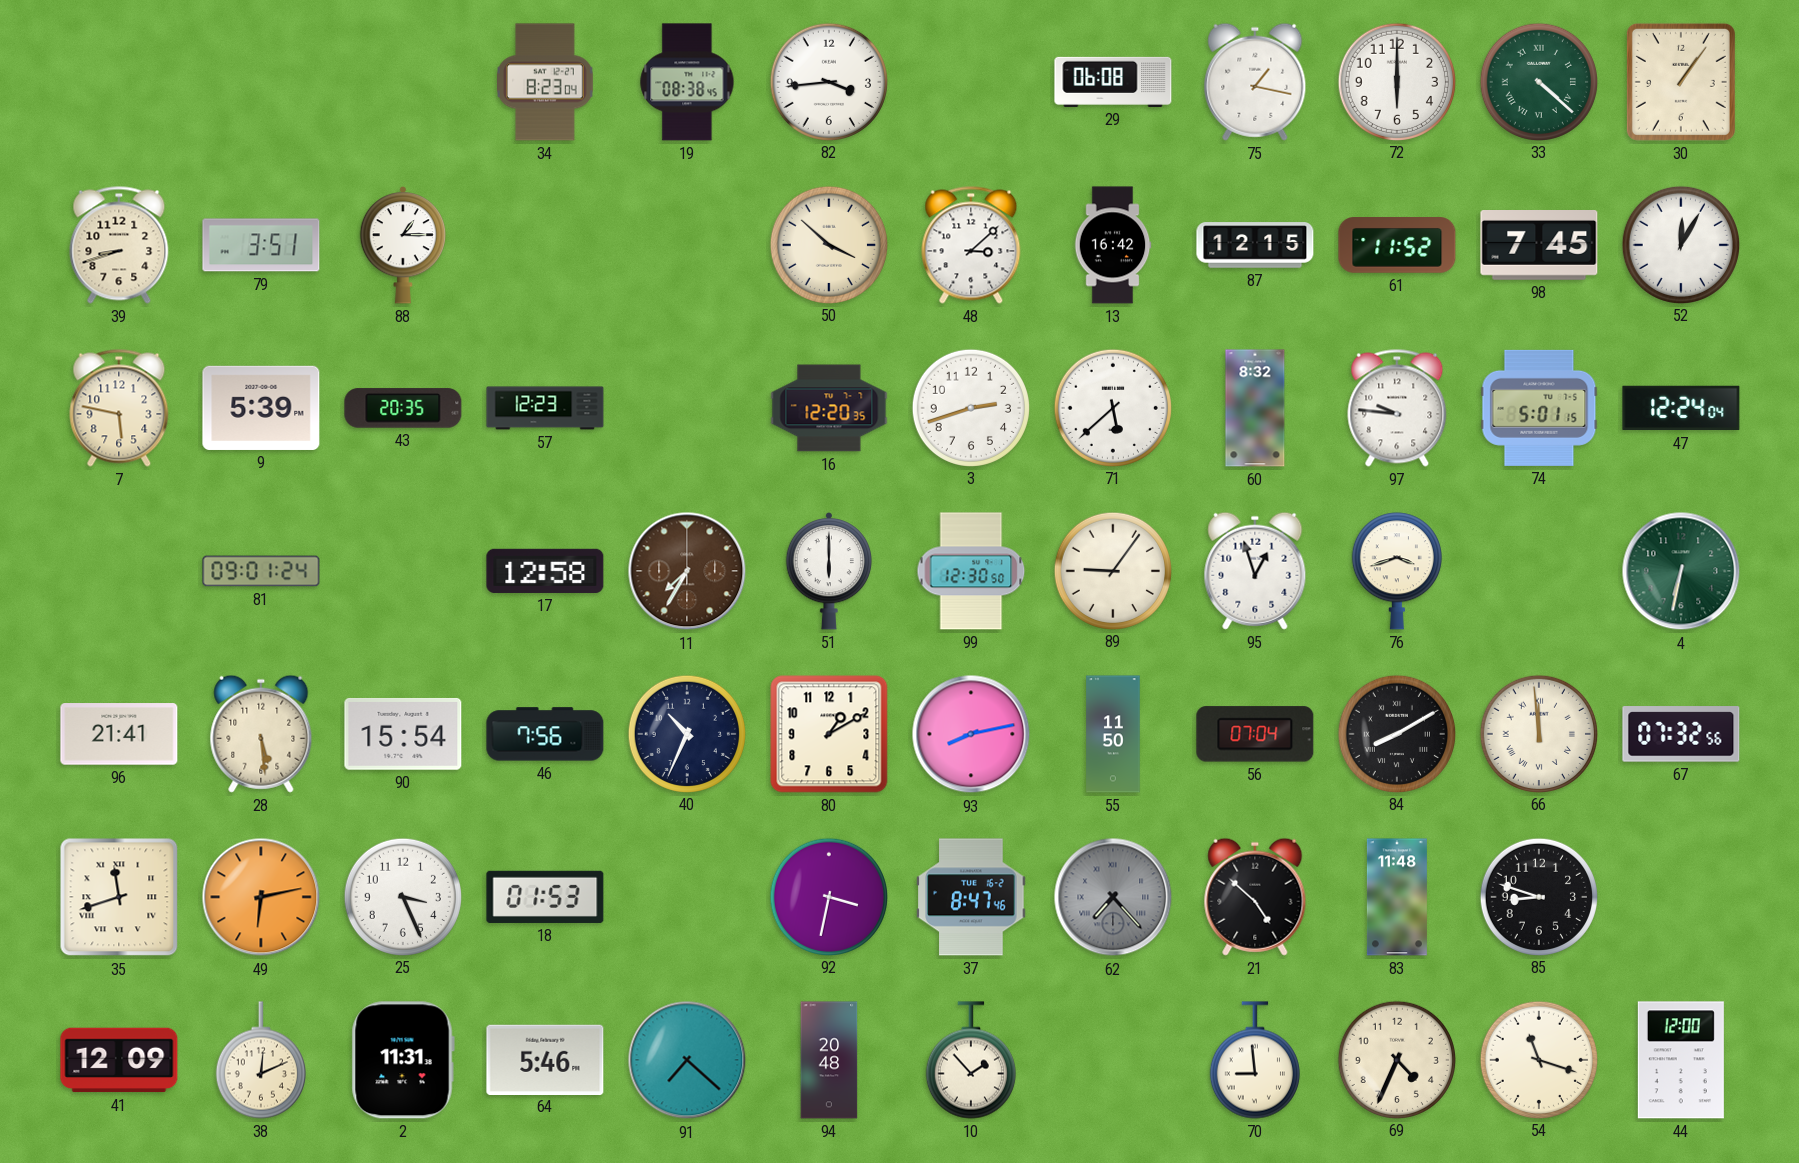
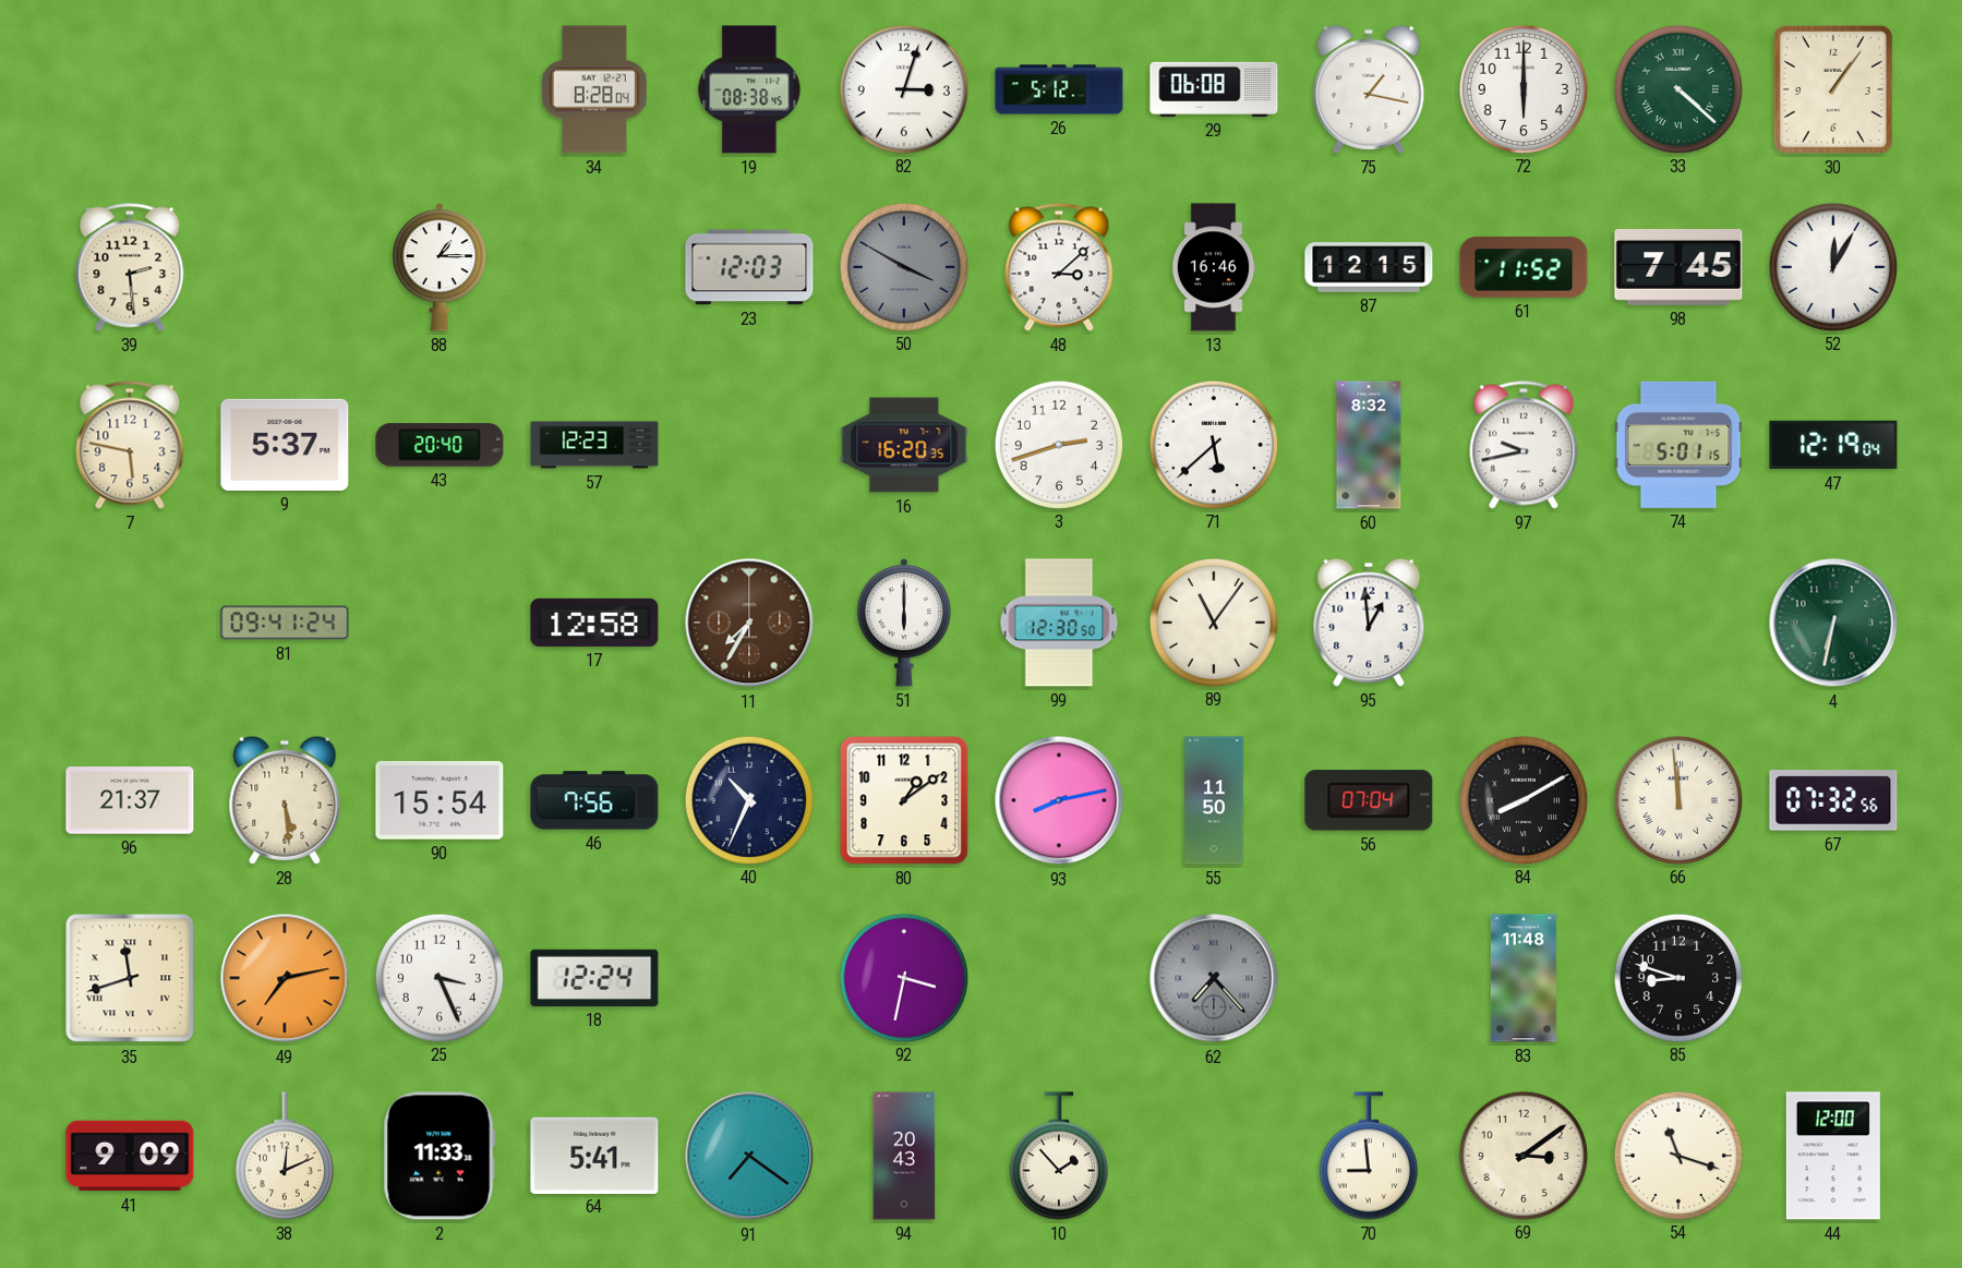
34: 8:23 -> 8:28
82: 3:44 -> 3:03
26: none -> 5:12
39: 8:42 -> 2:29
79: 3:51 -> none
23: none -> 12:03
50: 3:52 -> 3:50
50 dial: cream -> grey
13: 16:42 -> 16:46
9: 5:39 -> 5:37
43: 20:35 -> 20:40
16: 12:20 -> 16:20
97: 9:46 -> 9:43
47: 12:24 -> 12:19
81: 09:01 -> 09:41
89: 9:06 -> 11:06
95: 12:57 -> 12:59
76: 3:42 -> none
96: 21:41 -> 21:37
80: 1:10 -> 1:09
49: 6:13 -> 7:13
18: 01:53 -> 12:24
37: 8:47 -> none
21: 4:52 -> none
41: 12:09 -> 9:09
2: 11:31 -> 11:33
64: 5:46 -> 5:41
91: 7:22 -> 7:21
94: 20:48 -> 20:43
69: 4:34 -> 3:09
